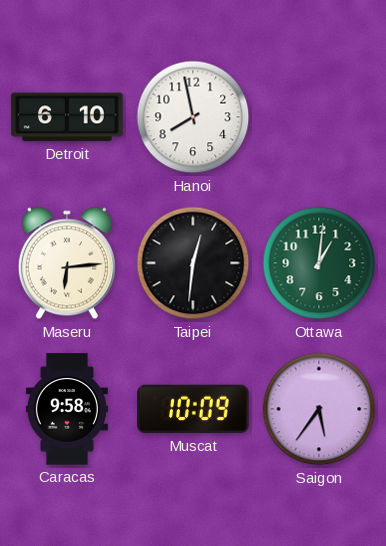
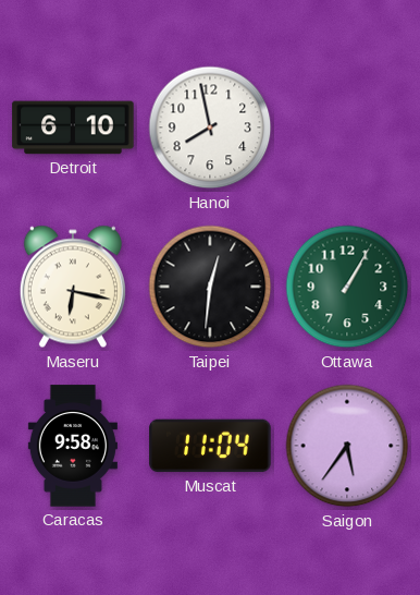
Maseru: 6:14 -> 6:17
Ottawa: 1:01 -> 1:05
Muscat: 10:09 -> 11:04
